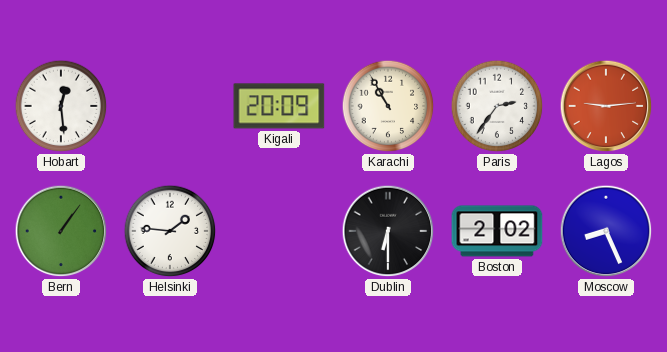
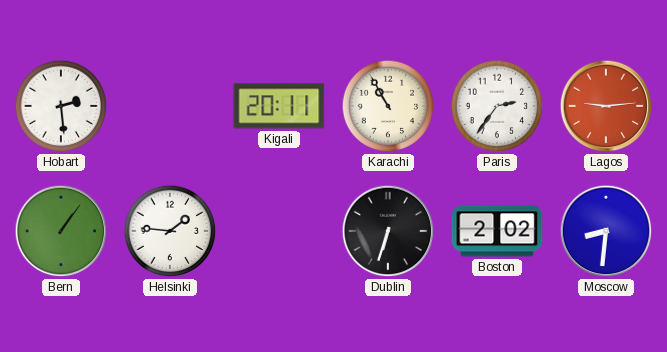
Hobart: 12:29 -> 2:29
Kigali: 20:09 -> 20:11
Dublin: 6:30 -> 6:33
Moscow: 8:26 -> 8:31
